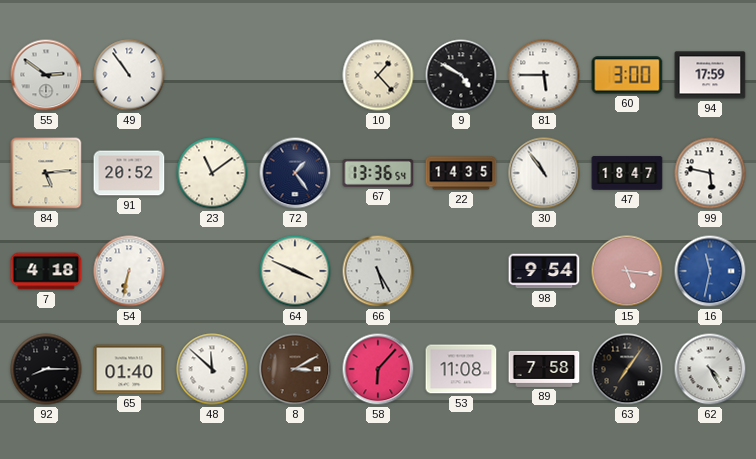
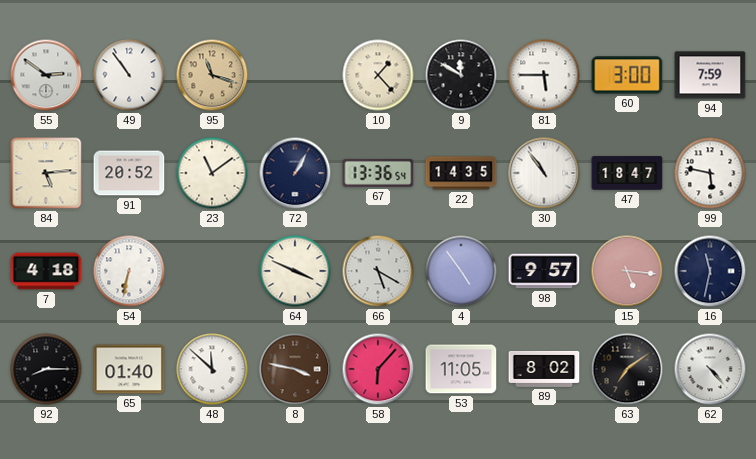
95: none -> 11:18
9: 4:50 -> 11:50
94: 17:59 -> 7:59
72: 1:24 -> 1:05
66: 5:25 -> 5:20
4: none -> 4:54
98: 9:54 -> 9:57
16 dial: blue -> navy
8: 3:10 -> 3:47
53: 11:08 -> 11:05
89: 7:58 -> 8:02
63: 7:06 -> 7:09
62: 4:25 -> 4:23
